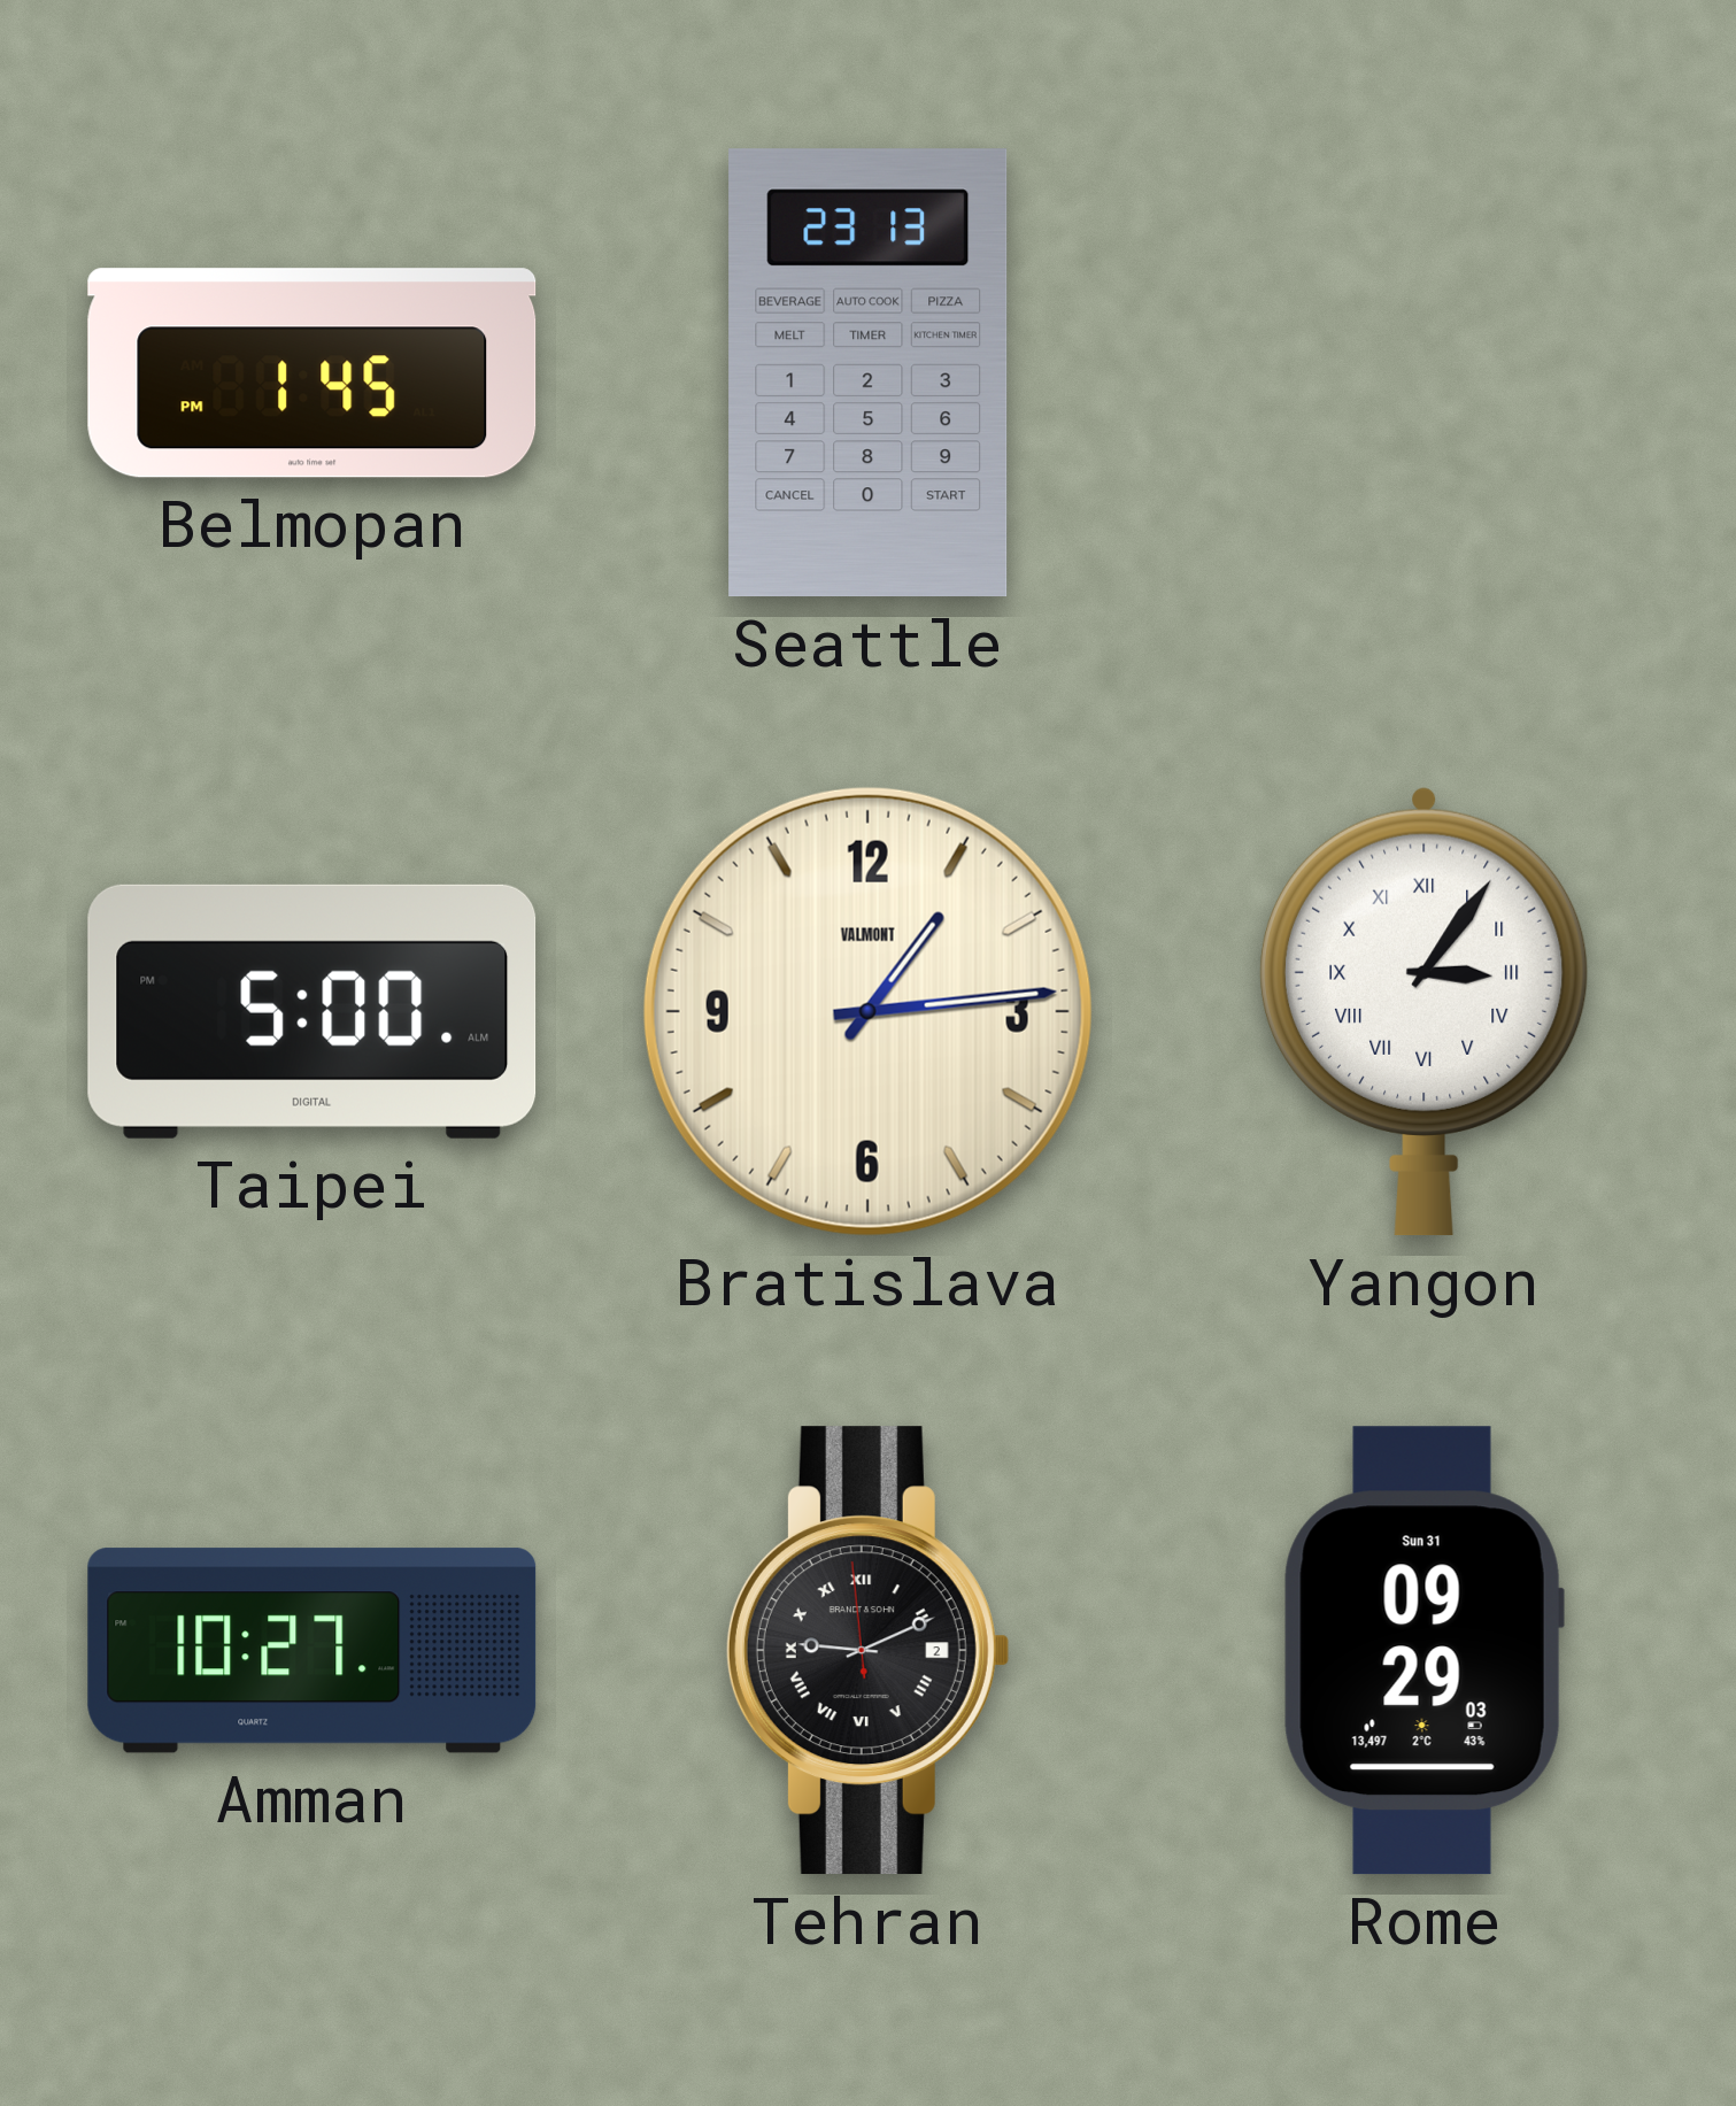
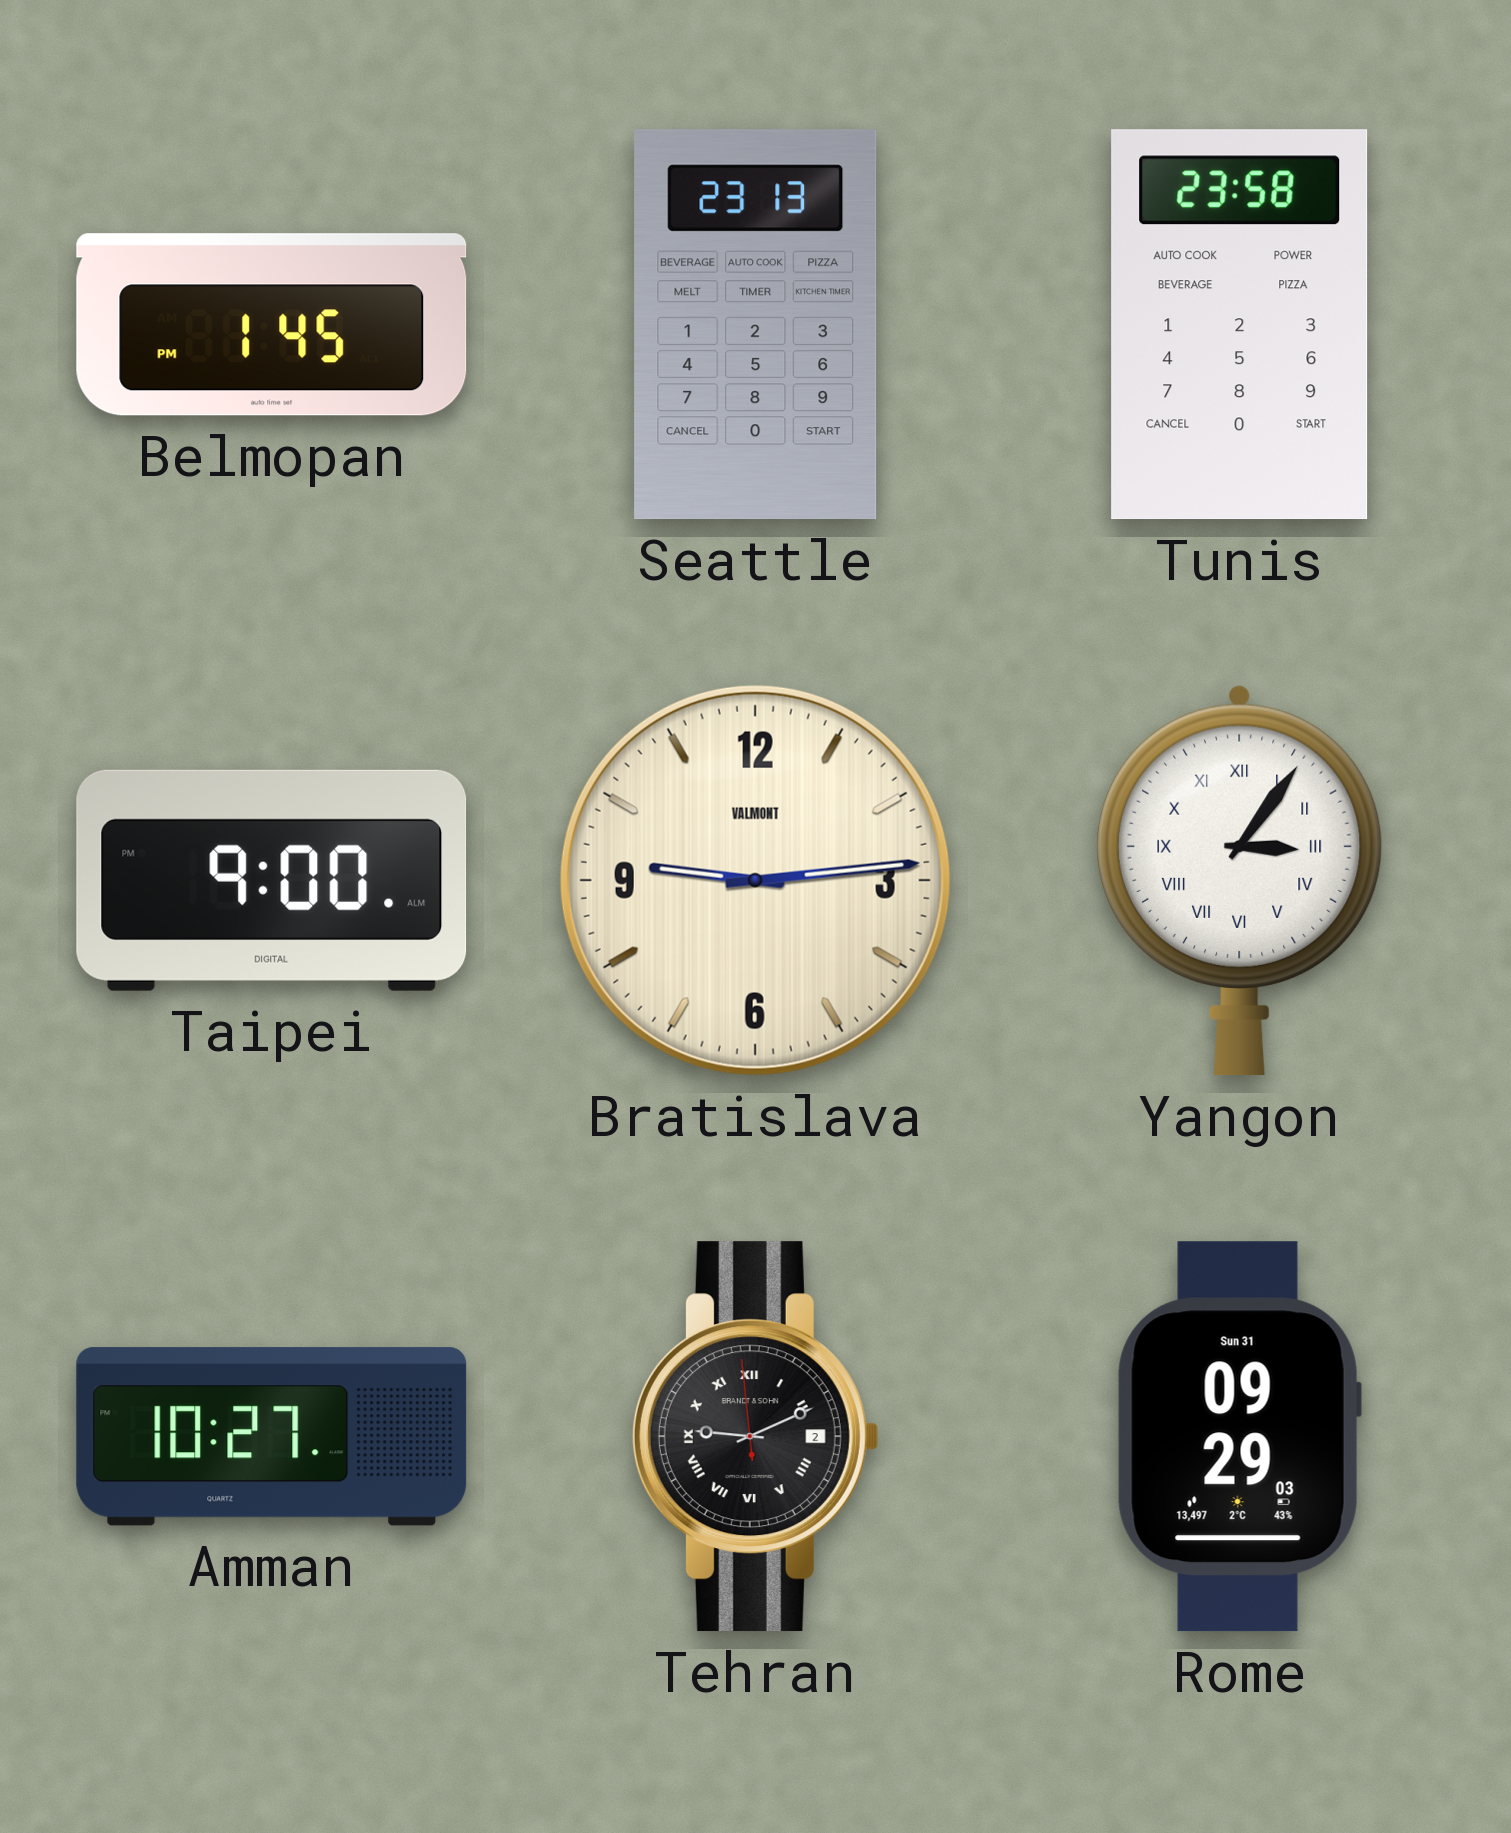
Tunis: none -> 23:58
Taipei: 5:00 -> 9:00
Bratislava: 1:14 -> 9:14
